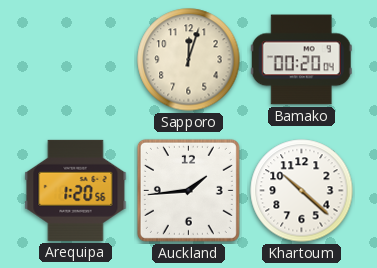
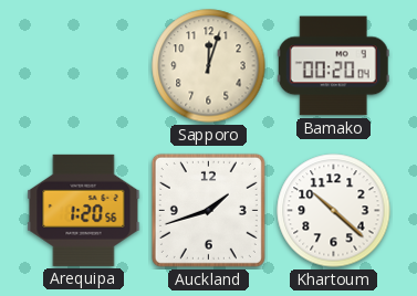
Auckland: 1:44 -> 1:42
